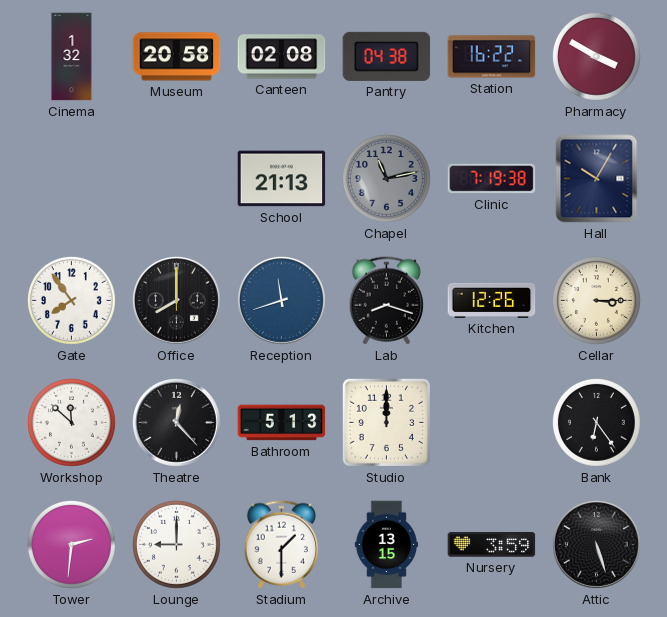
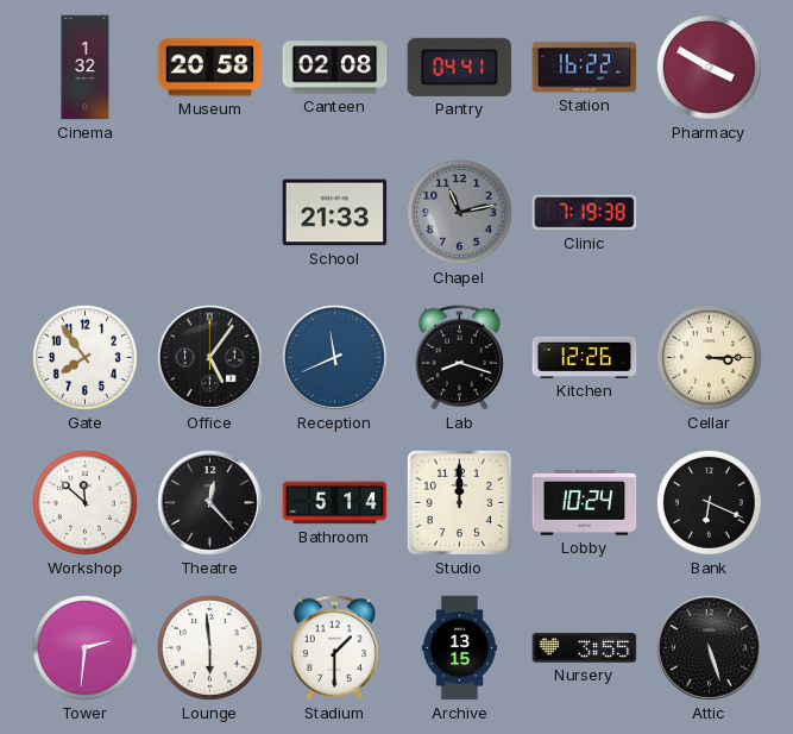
Pantry: 04:38 -> 04:41
School: 21:13 -> 21:33
Hall: 10:05 -> none
Office: 8:00 -> 5:06
Reception: 11:42 -> 11:41
Bathroom: 5:13 -> 5:14
Lobby: none -> 10:24
Bank: 6:24 -> 6:19
Lounge: 9:00 -> 5:59
Nursery: 3:59 -> 3:55
